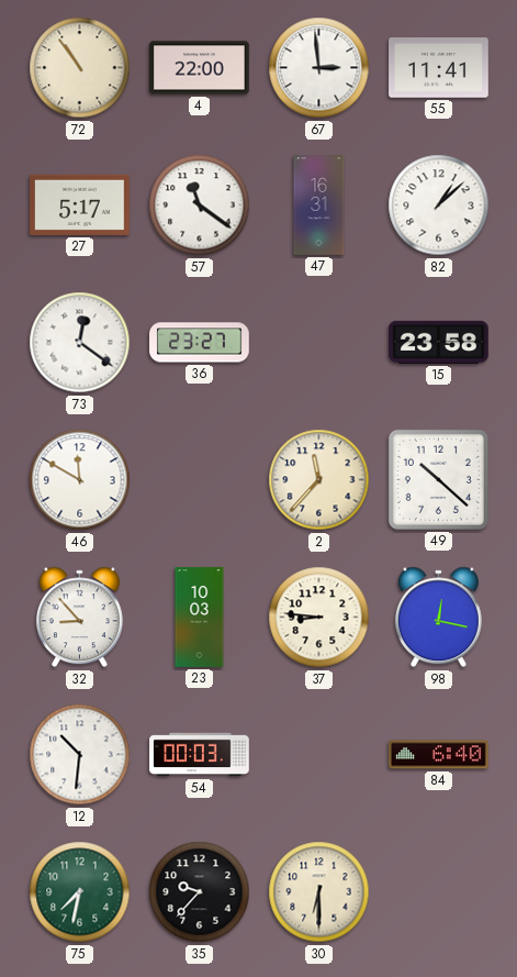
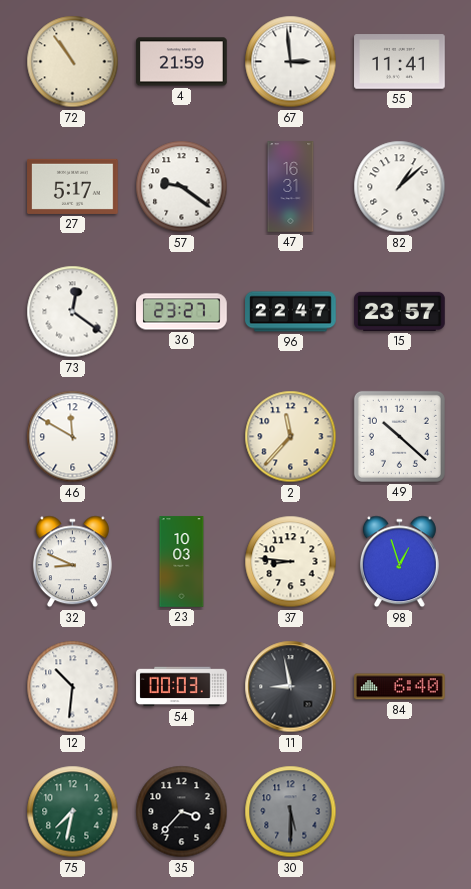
4: 22:00 -> 21:59
57: 11:21 -> 9:21
96: none -> 22:47
15: 23:58 -> 23:57
32: 8:53 -> 8:49
98: 12:17 -> 12:57
11: none -> 8:58
35: 9:37 -> 3:37
30: 6:30 -> 5:30
30 dial: cream -> grey
